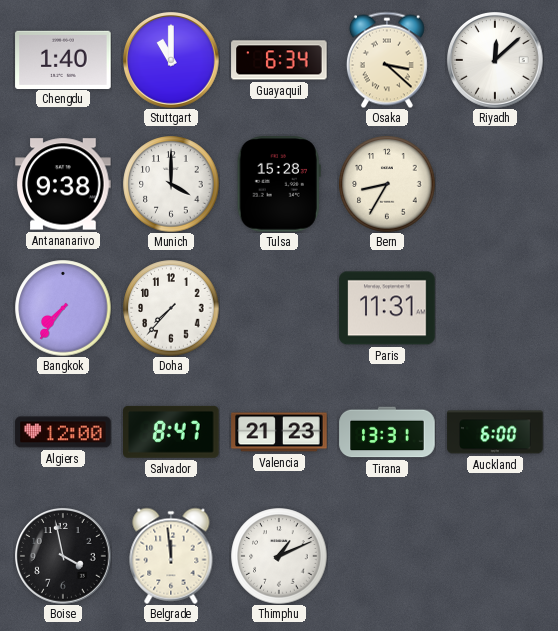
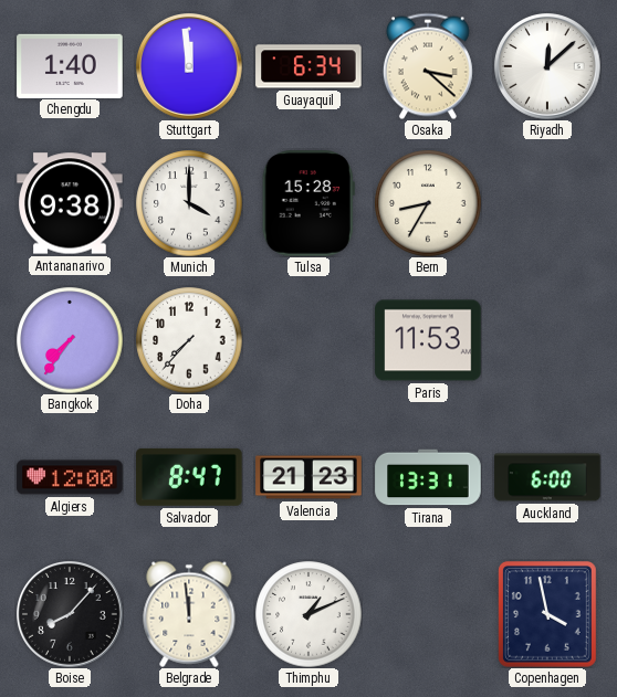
Stuttgart: 11:00 -> 11:59
Paris: 11:31 -> 11:53
Boise: 3:58 -> 8:07
Copenhagen: none -> 3:58
